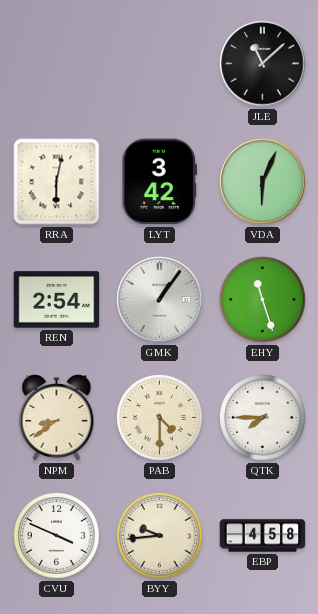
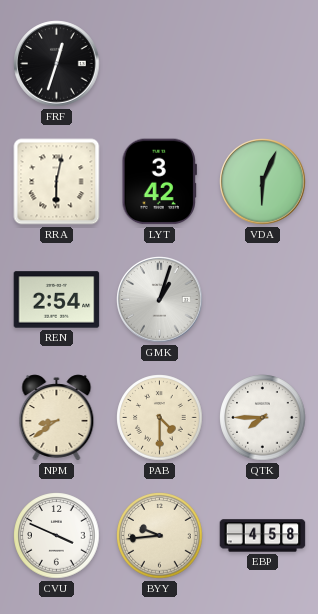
FRF: none -> 12:33
JLE: 11:08 -> none
GMK: 1:06 -> 1:03
EHY: 11:27 -> none
